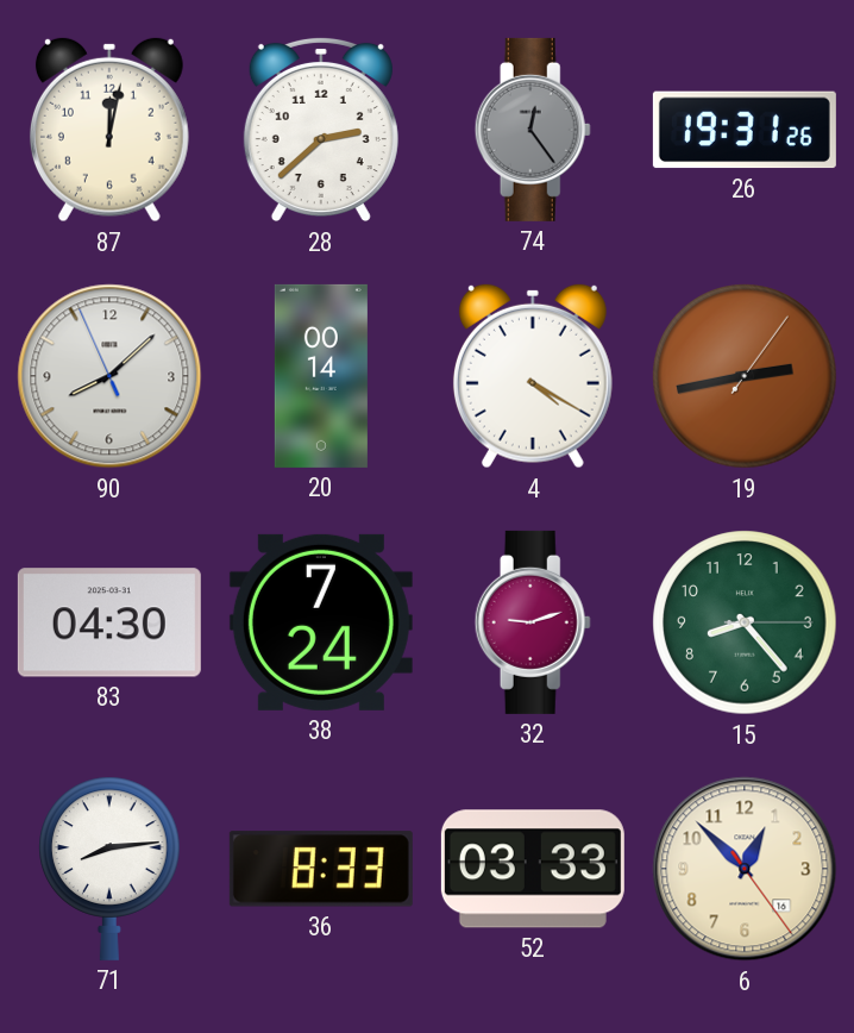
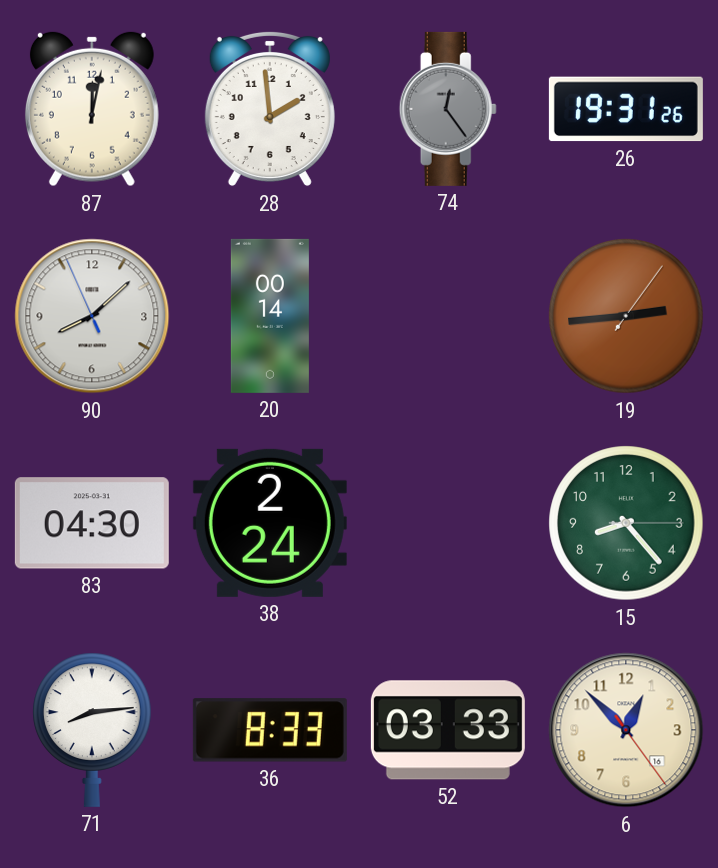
28: 2:38 -> 1:59
4: 4:20 -> none
19: 2:43 -> 2:44
38: 7:24 -> 2:24
32: 9:12 -> none
